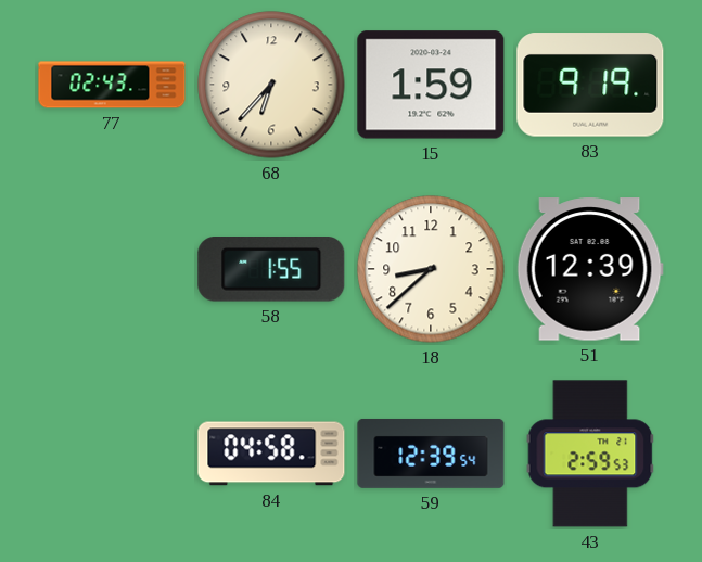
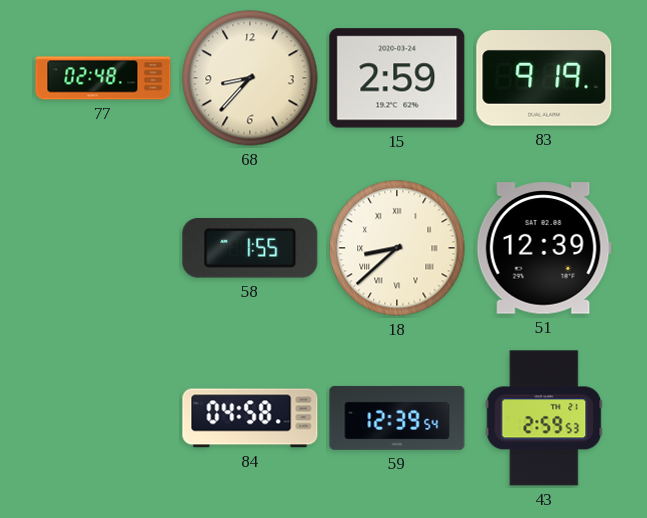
77: 02:43 -> 02:48
68: 6:37 -> 8:37
15: 1:59 -> 2:59
18 numerals: Arabic -> Roman
